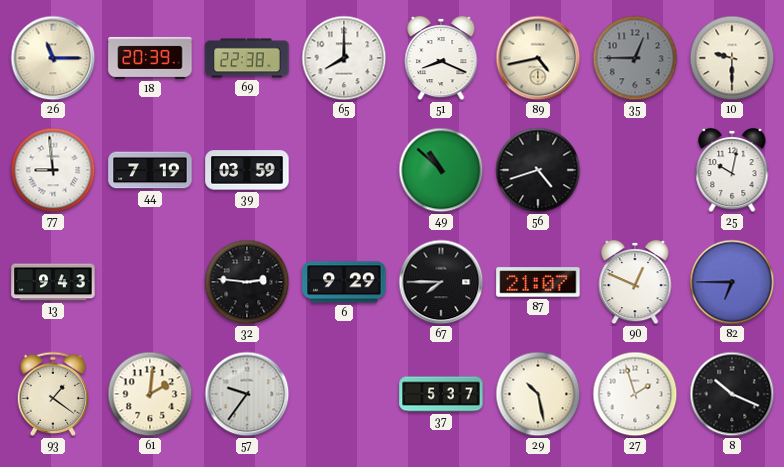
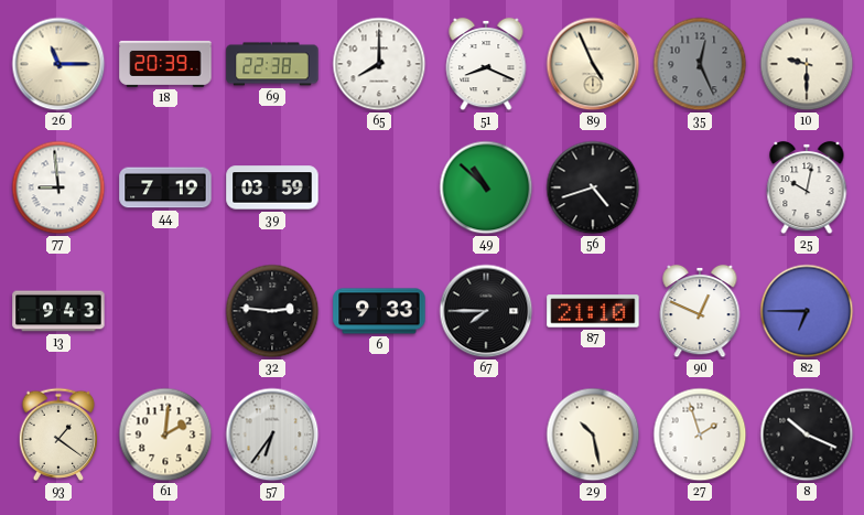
89: 4:43 -> 4:56
35: 12:45 -> 12:26
6: 9:29 -> 9:33
87: 21:07 -> 21:10
57: 9:36 -> 6:36
37: 5:37 -> none
